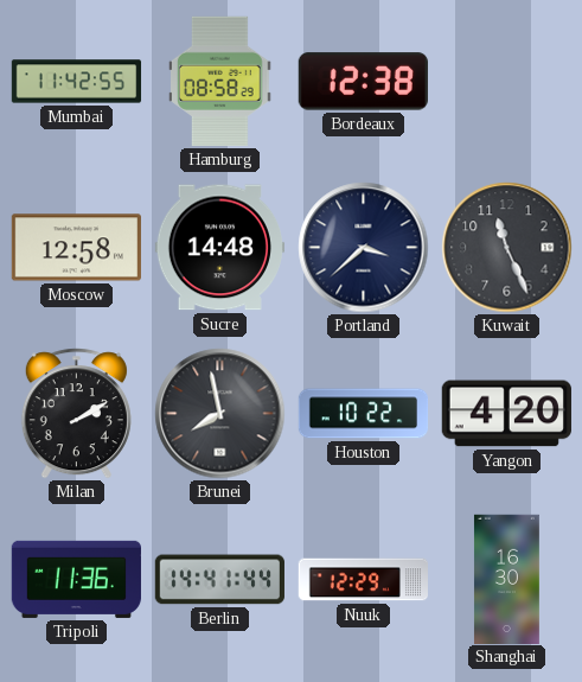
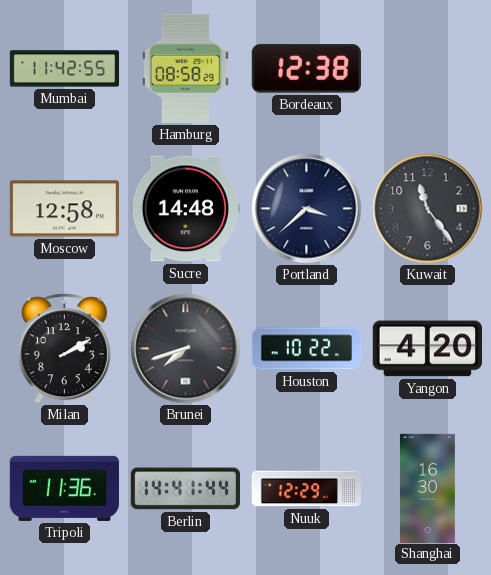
Kuwait: 11:26 -> 11:24
Brunei: 7:58 -> 7:42
